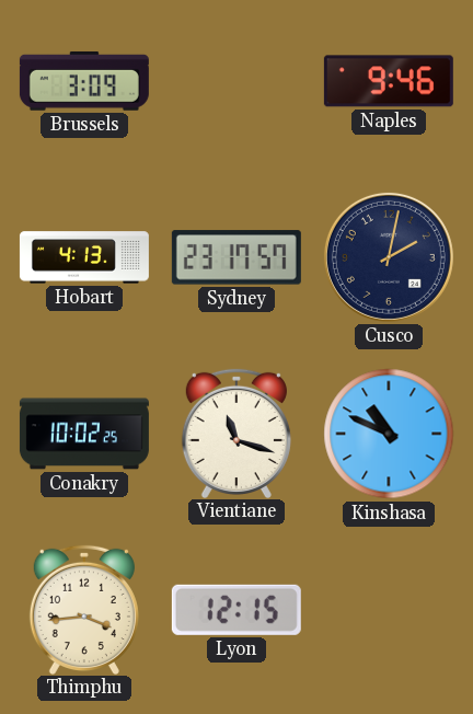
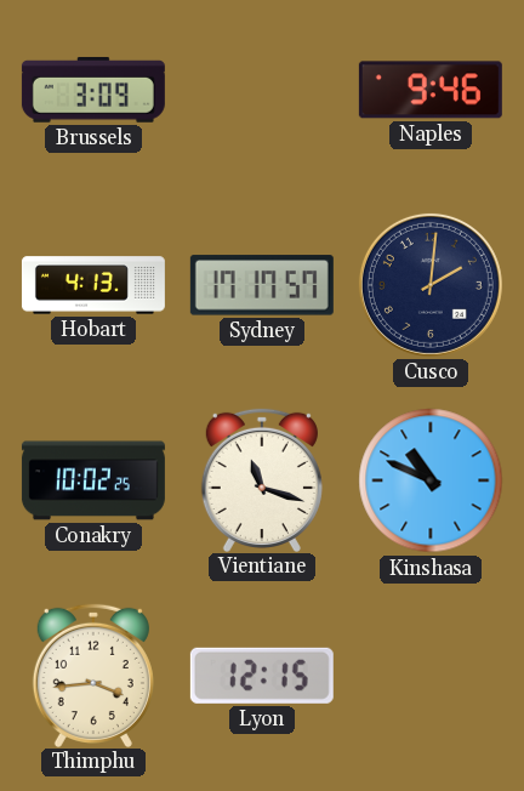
Sydney: 23:17 -> 17:17
Cusco: 2:02 -> 2:01
